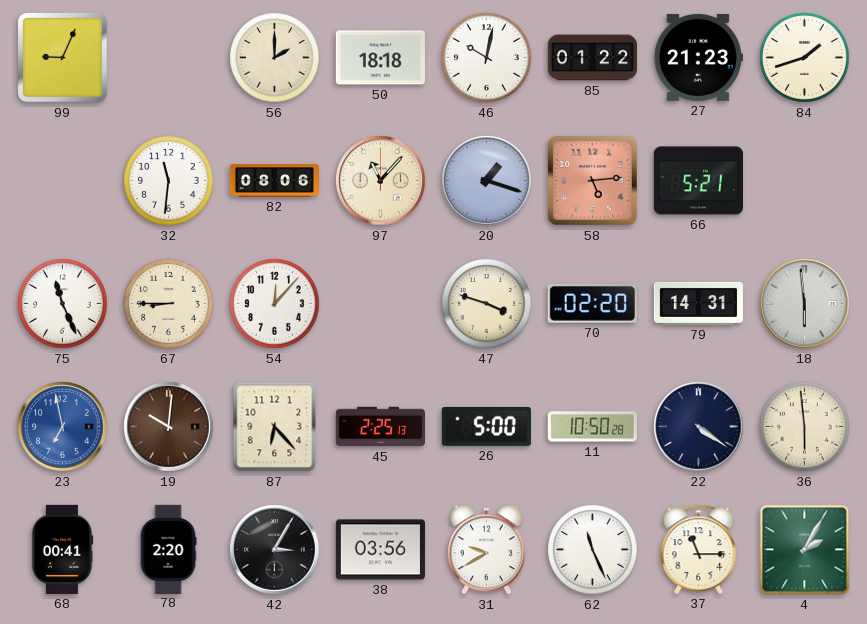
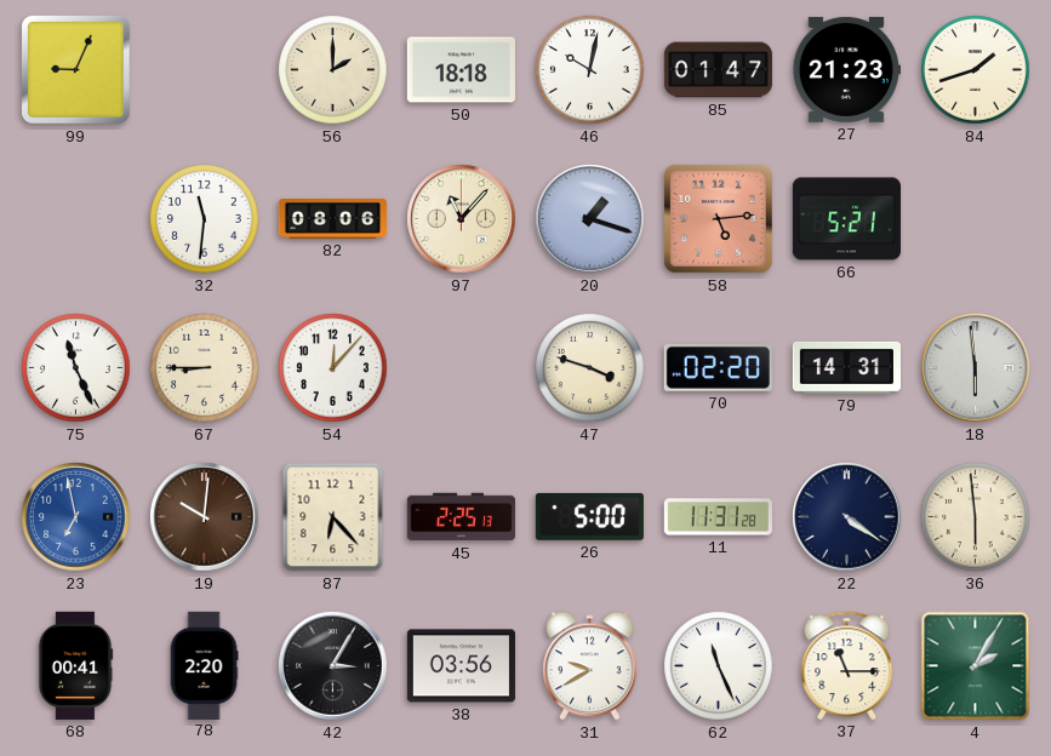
85: 01:22 -> 01:47
11: 10:50 -> 11:31
